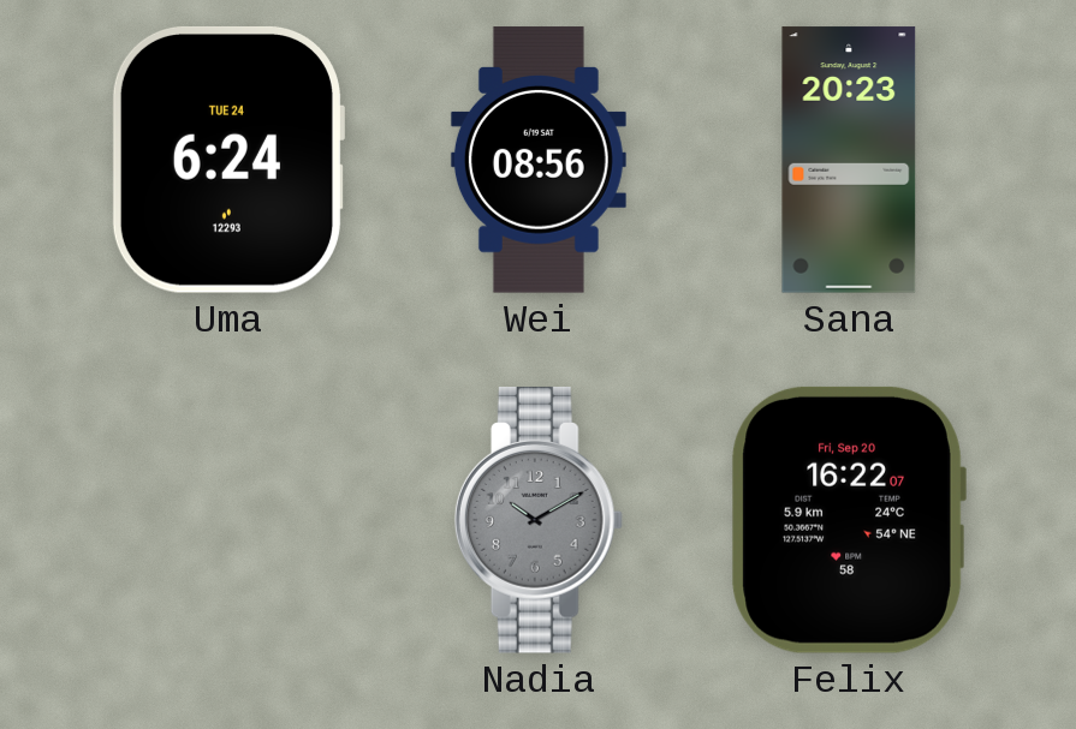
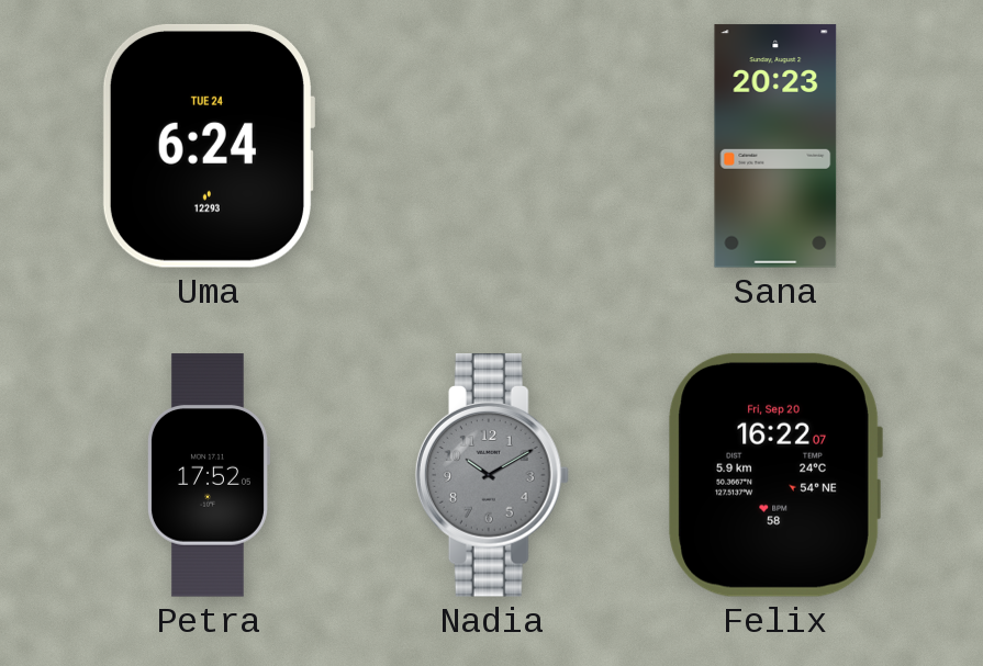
Wei: 08:56 -> none
Petra: none -> 17:52
